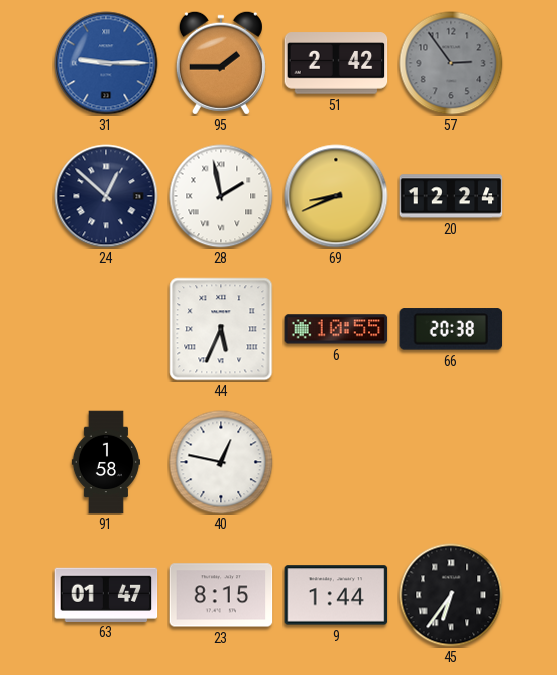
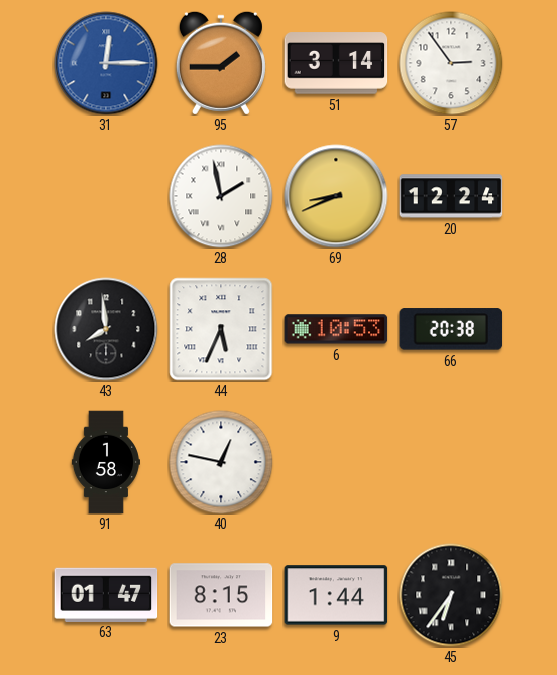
31: 9:15 -> 12:15
51: 2:42 -> 3:14
57 dial: grey -> white
24: 12:52 -> none
43: none -> 7:59
6: 10:55 -> 10:53
